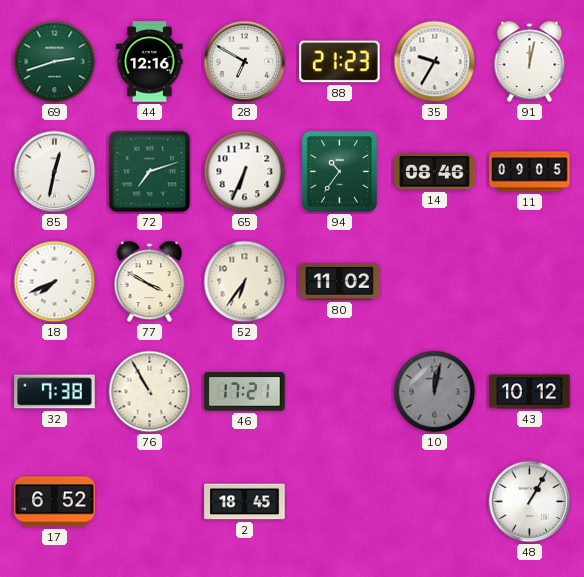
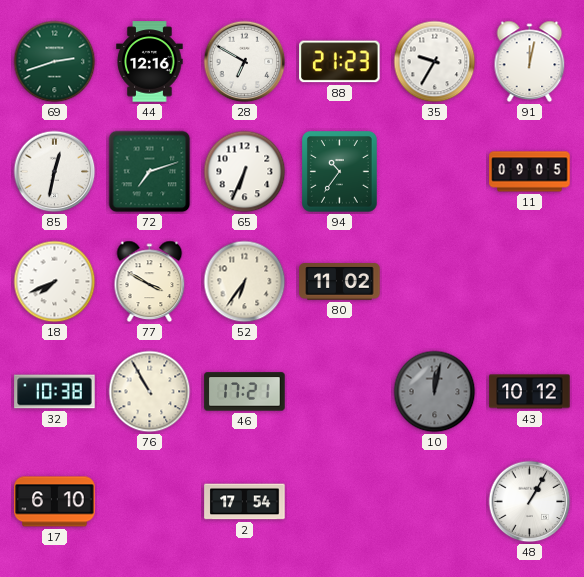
14: 08:46 -> none
32: 7:38 -> 10:38
17: 6:52 -> 6:10
2: 18:45 -> 17:54
